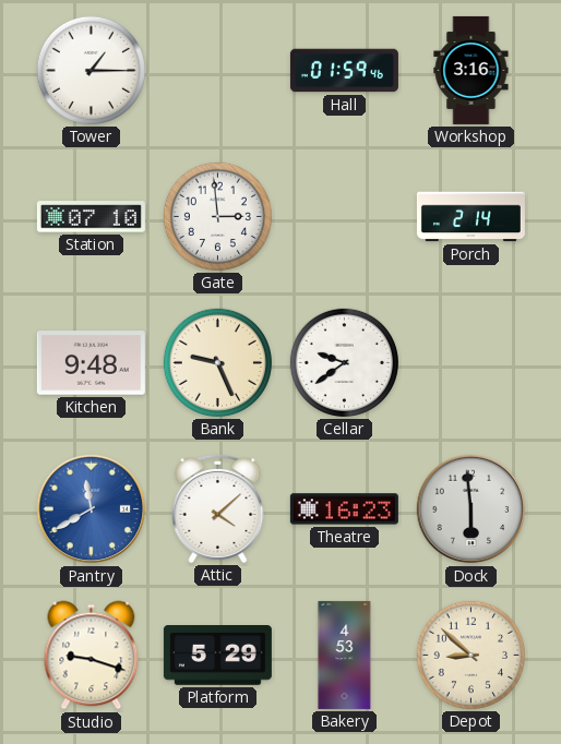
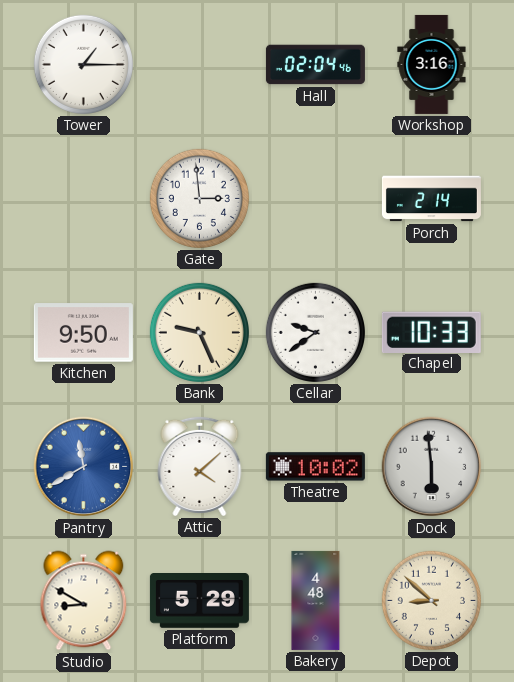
Hall: 01:59 -> 02:04
Station: 07:10 -> none
Kitchen: 9:48 -> 9:50
Chapel: none -> 10:33
Theatre: 16:23 -> 10:02
Studio: 9:18 -> 8:50
Bakery: 4:53 -> 4:48
